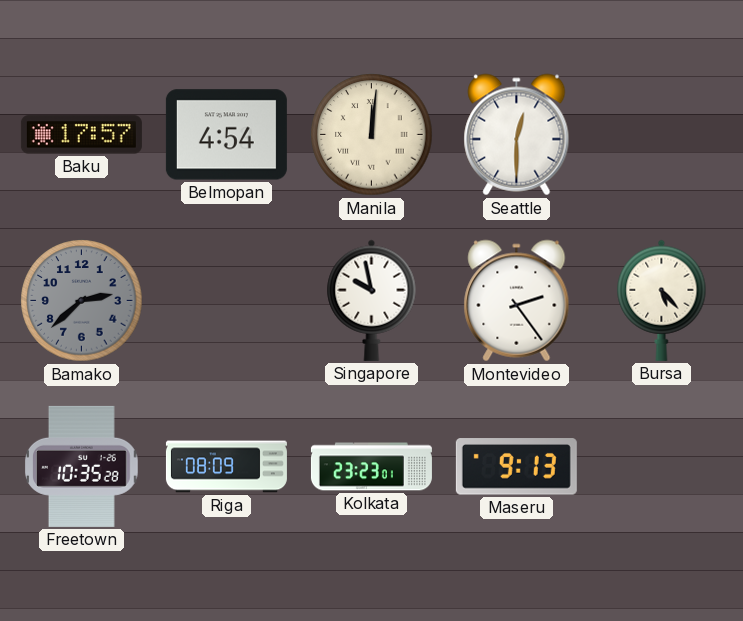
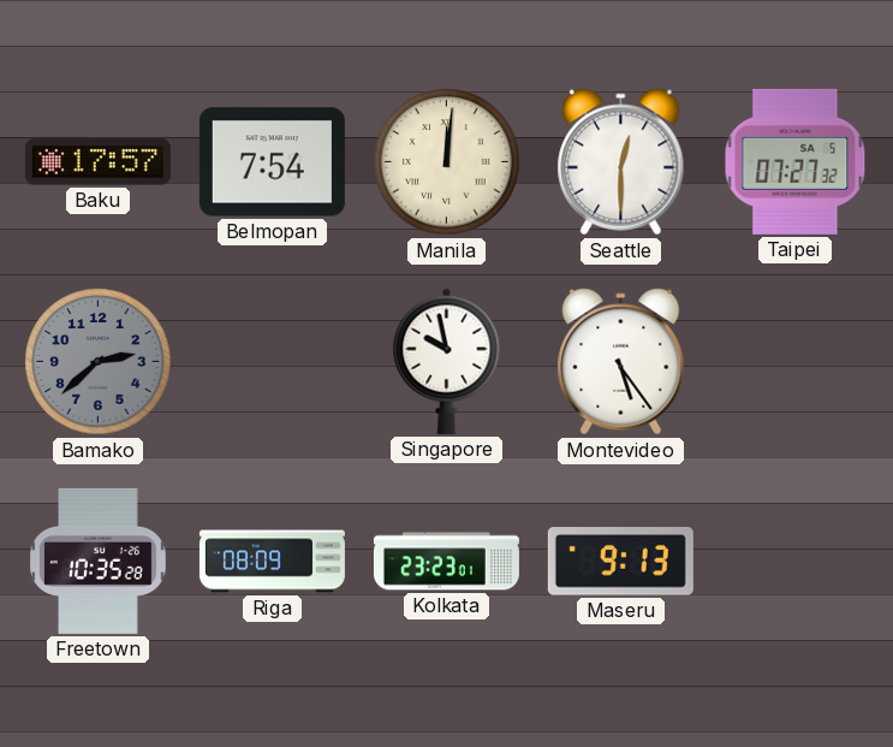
Belmopan: 4:54 -> 7:54
Taipei: none -> 07:27
Montevideo: 2:24 -> 5:24
Bursa: 5:23 -> none
